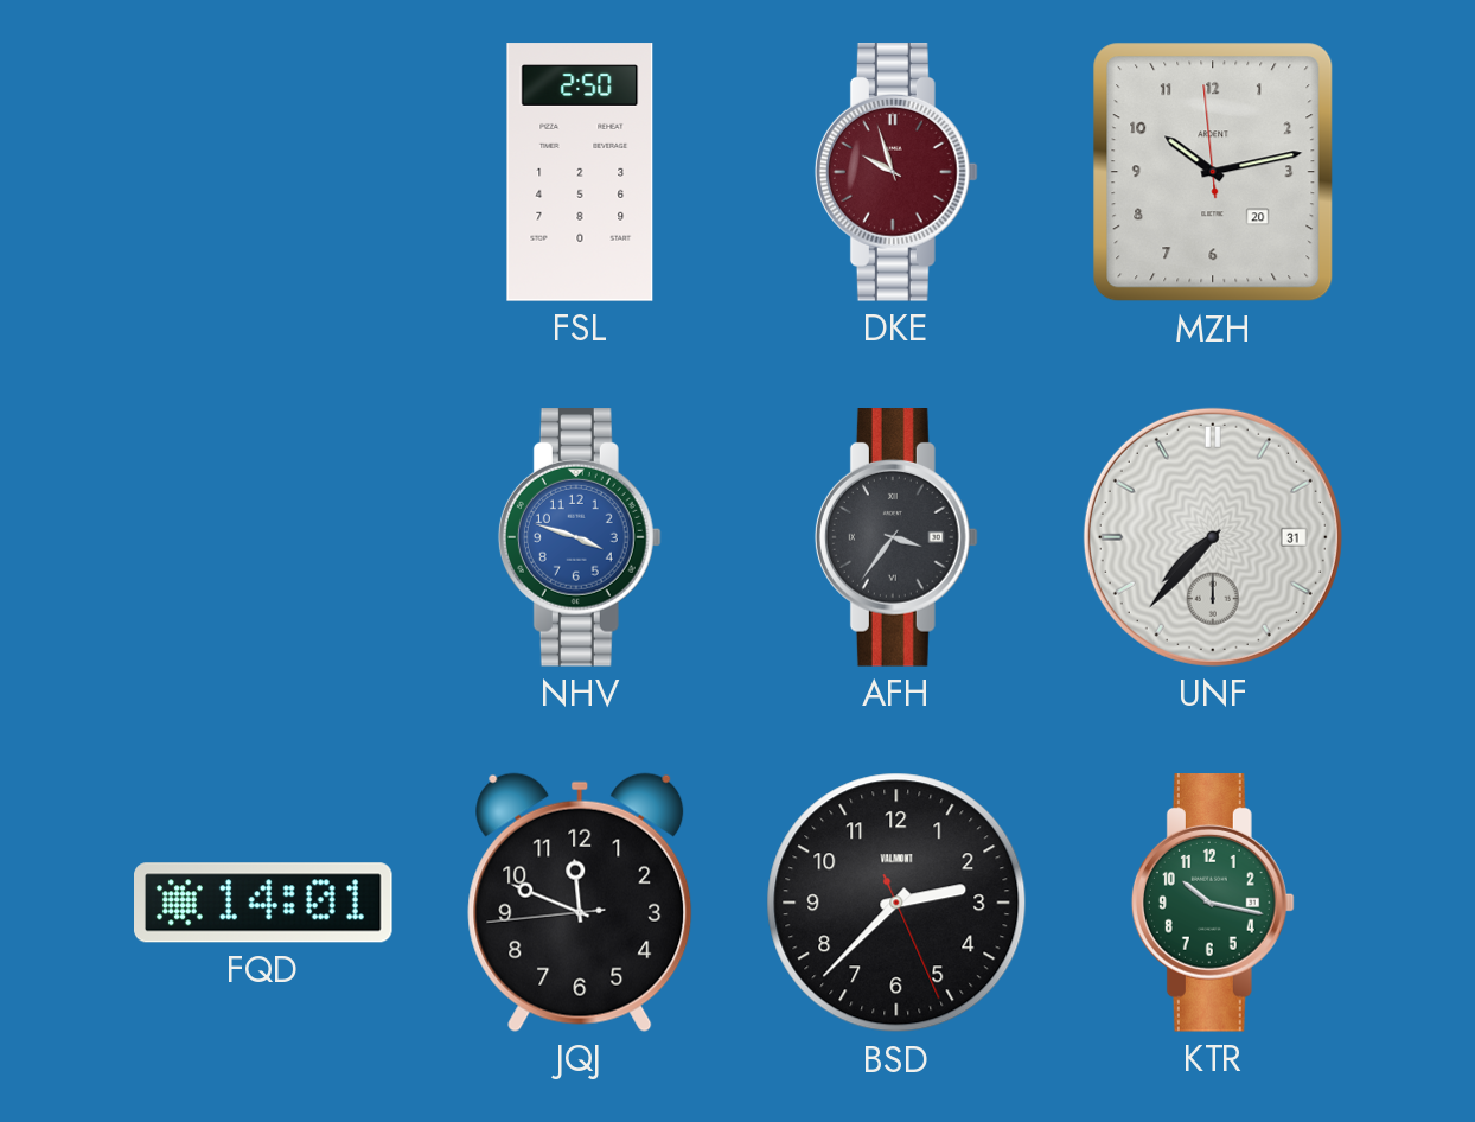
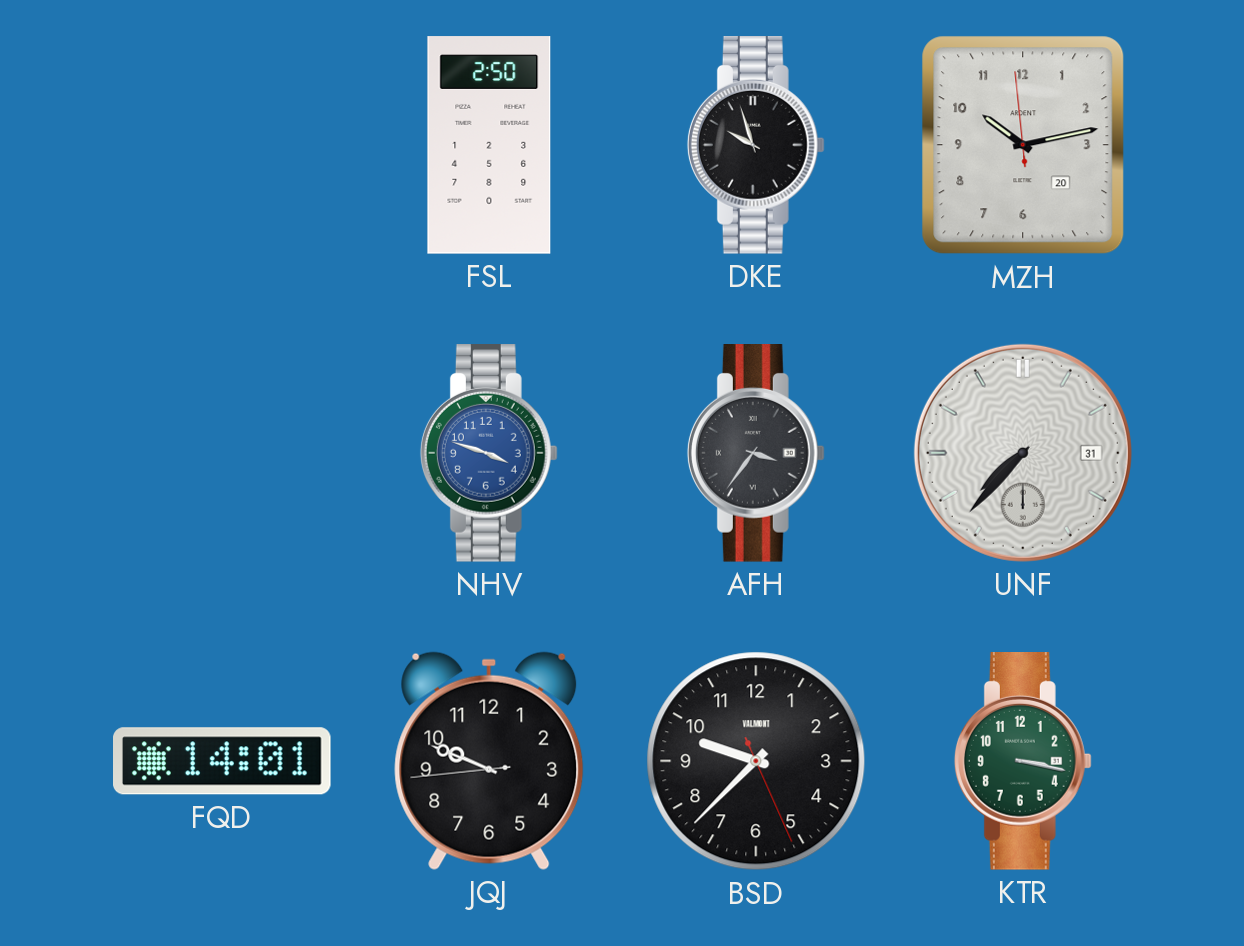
DKE dial: burgundy -> black
JQJ: 11:48 -> 9:48
BSD: 2:37 -> 9:37
KTR: 10:17 -> 3:17
